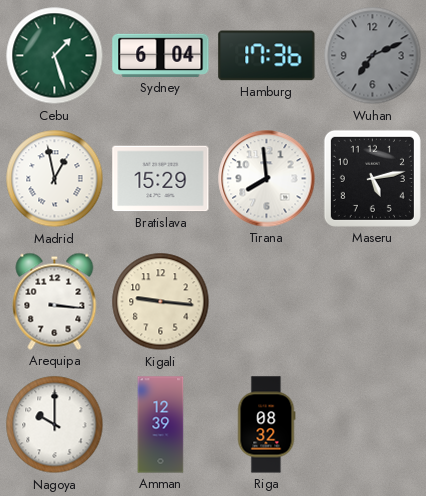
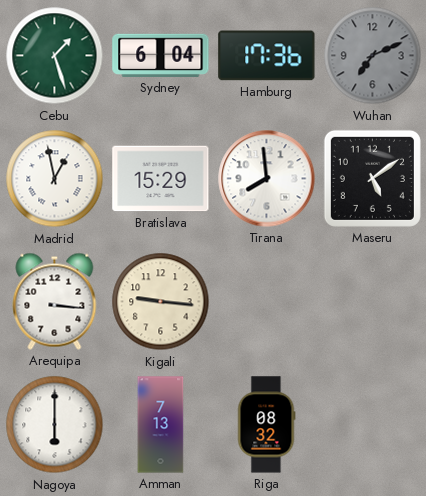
Maseru: 5:13 -> 5:09
Nagoya: 10:00 -> 6:00
Amman: 12:39 -> 7:13
